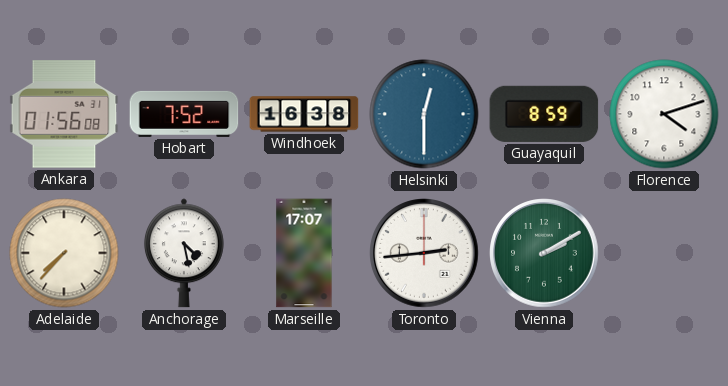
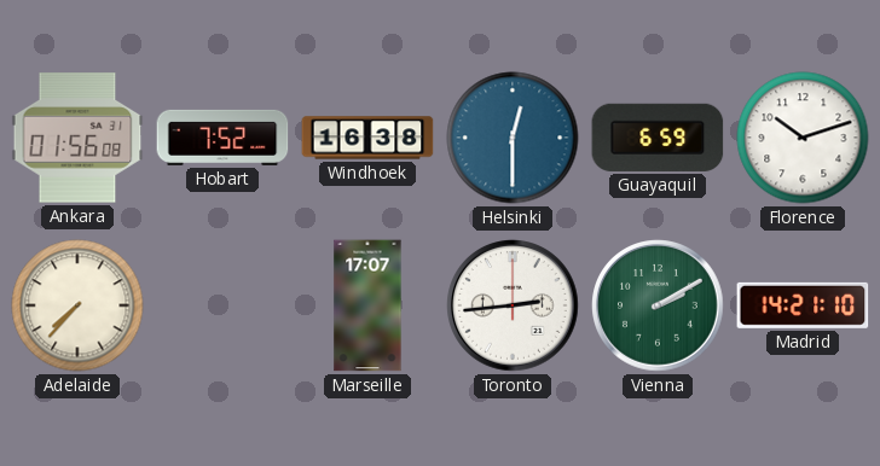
Guayaquil: 8:59 -> 6:59
Florence: 4:12 -> 10:12
Anchorage: 4:28 -> none
Madrid: none -> 14:21
